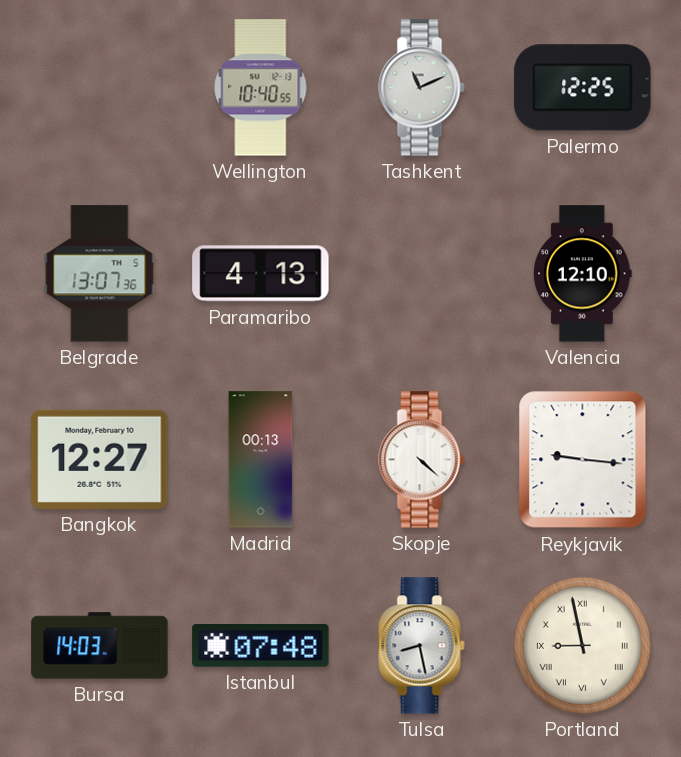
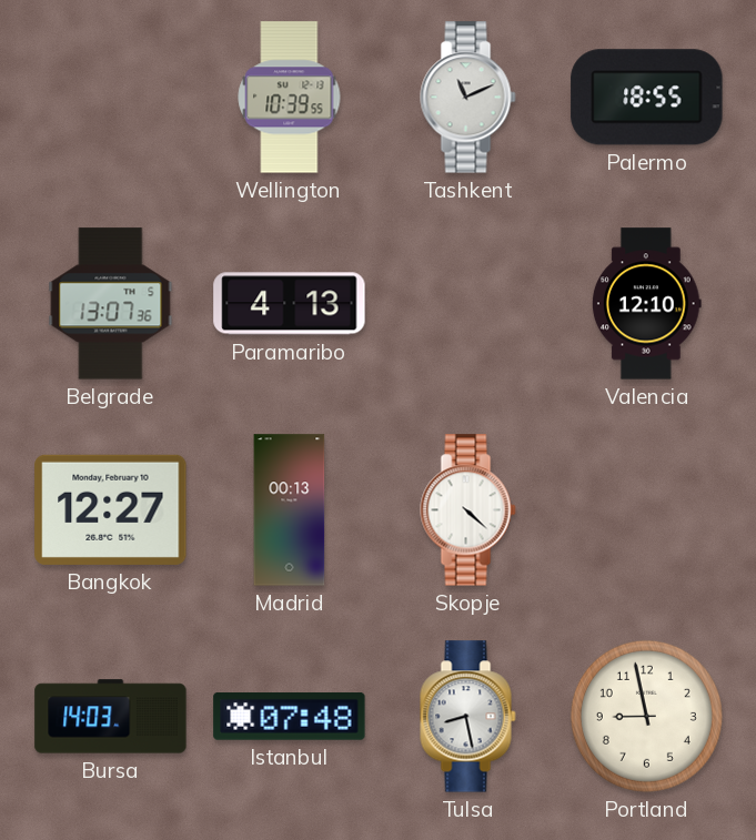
Wellington: 10:40 -> 10:39
Palermo: 12:25 -> 18:55
Reykjavik: 9:16 -> none
Portland numerals: Roman -> Arabic
